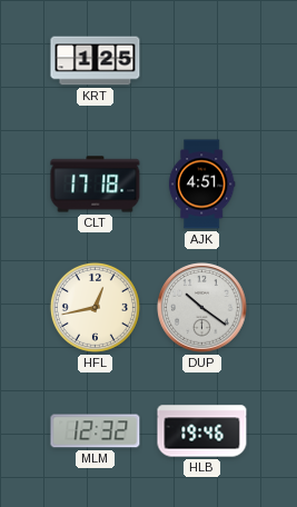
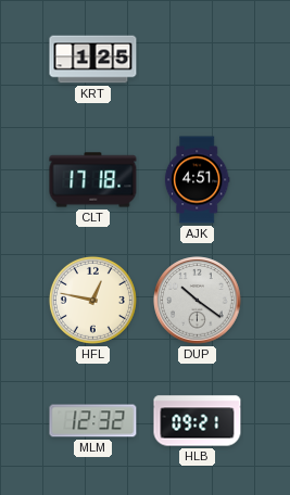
HFL: 12:43 -> 12:47
HLB: 19:46 -> 09:21
